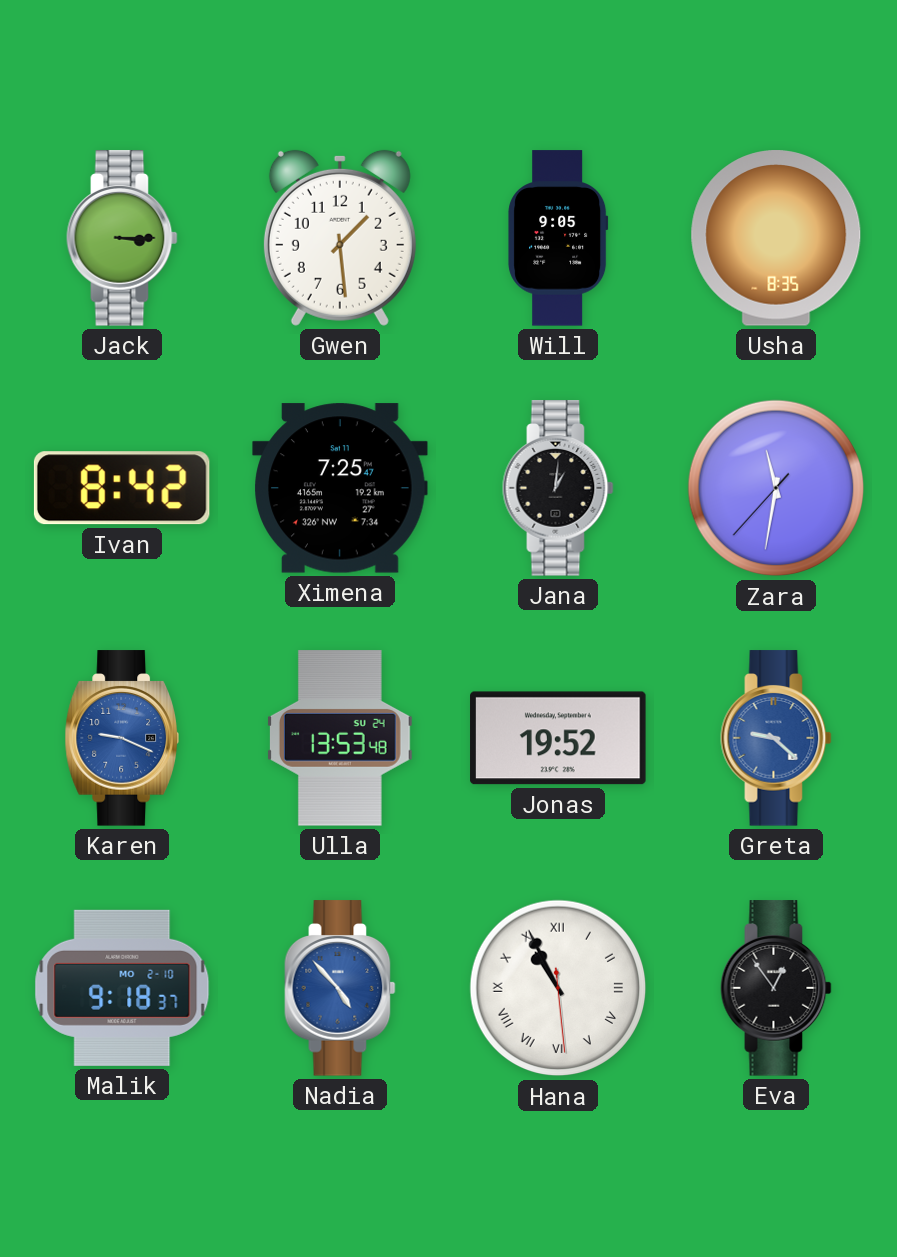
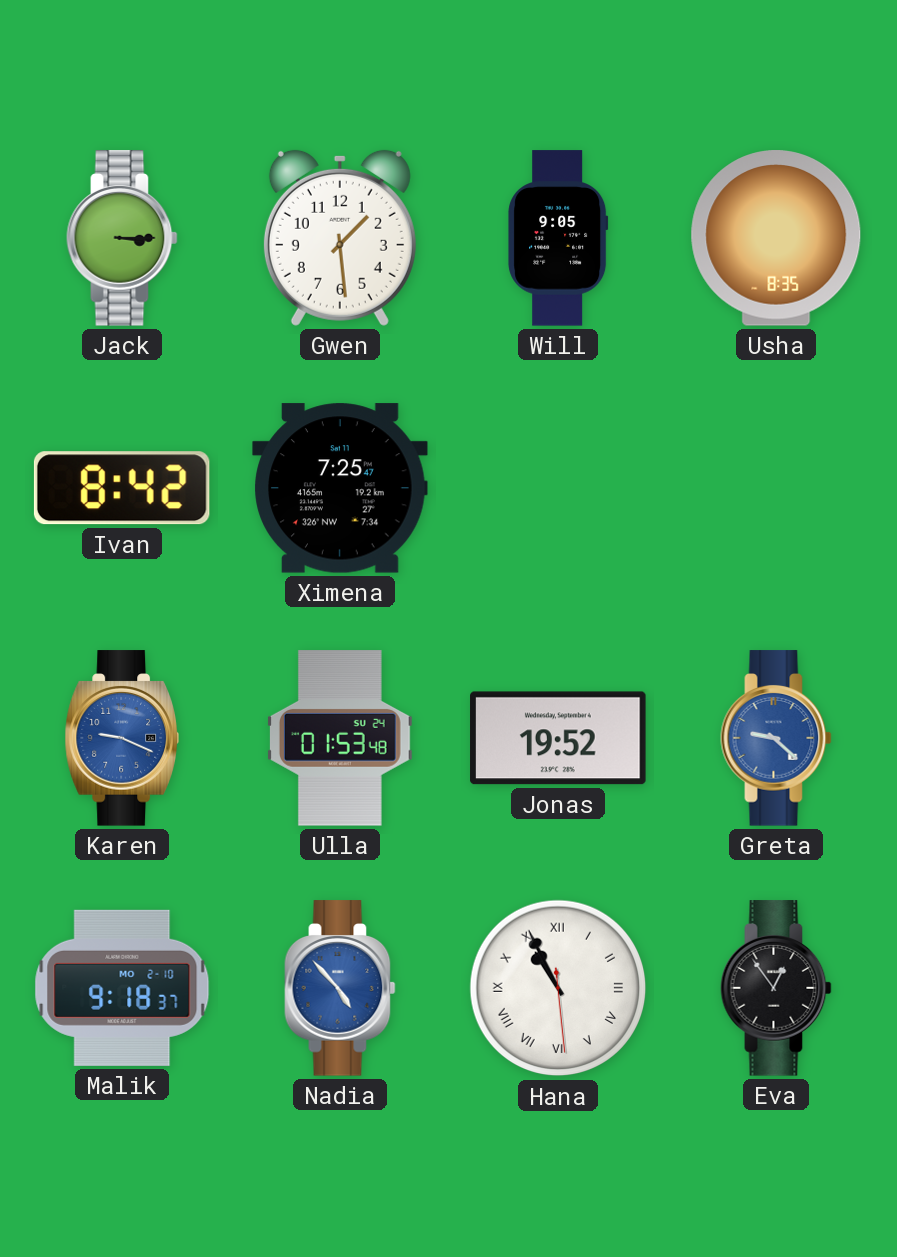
Jana: 1:01 -> none
Zara: 11:31 -> none
Ulla: 13:53 -> 01:53
